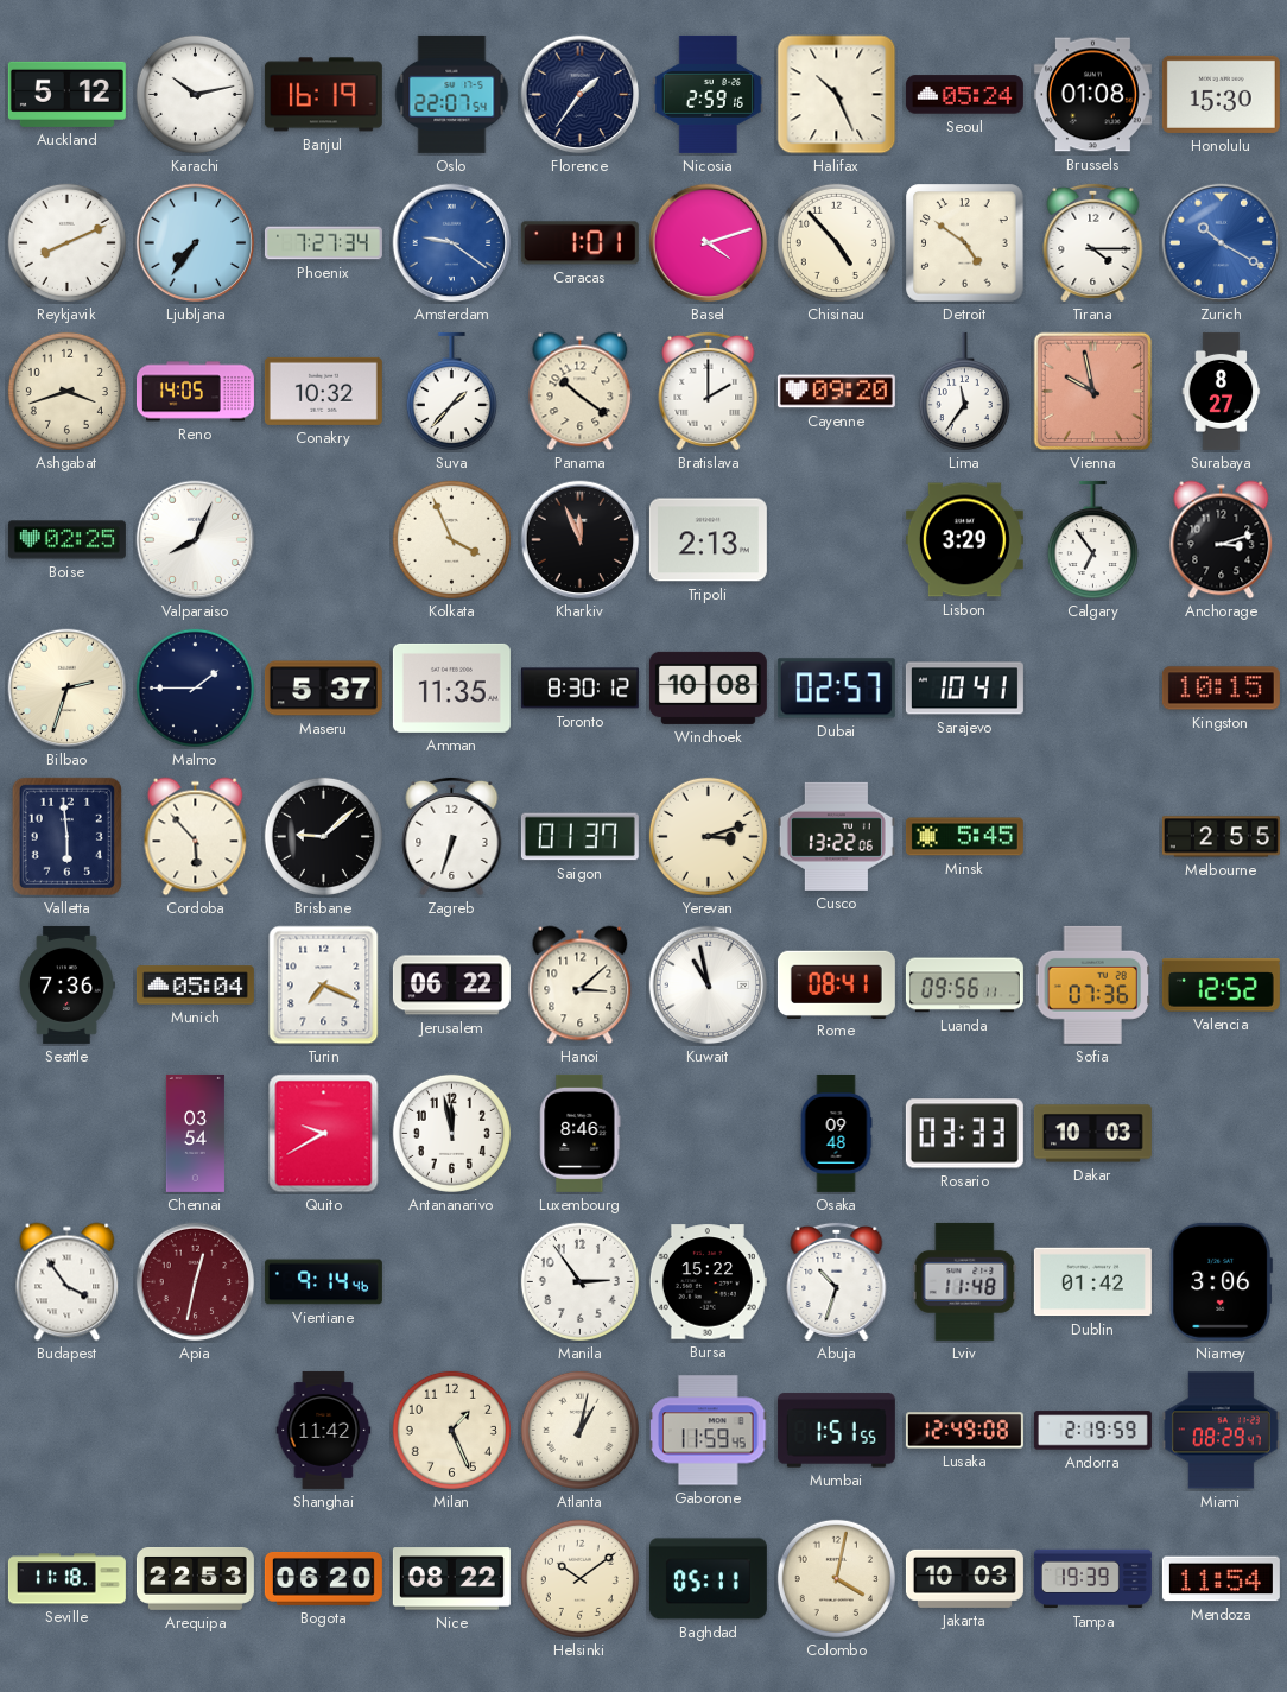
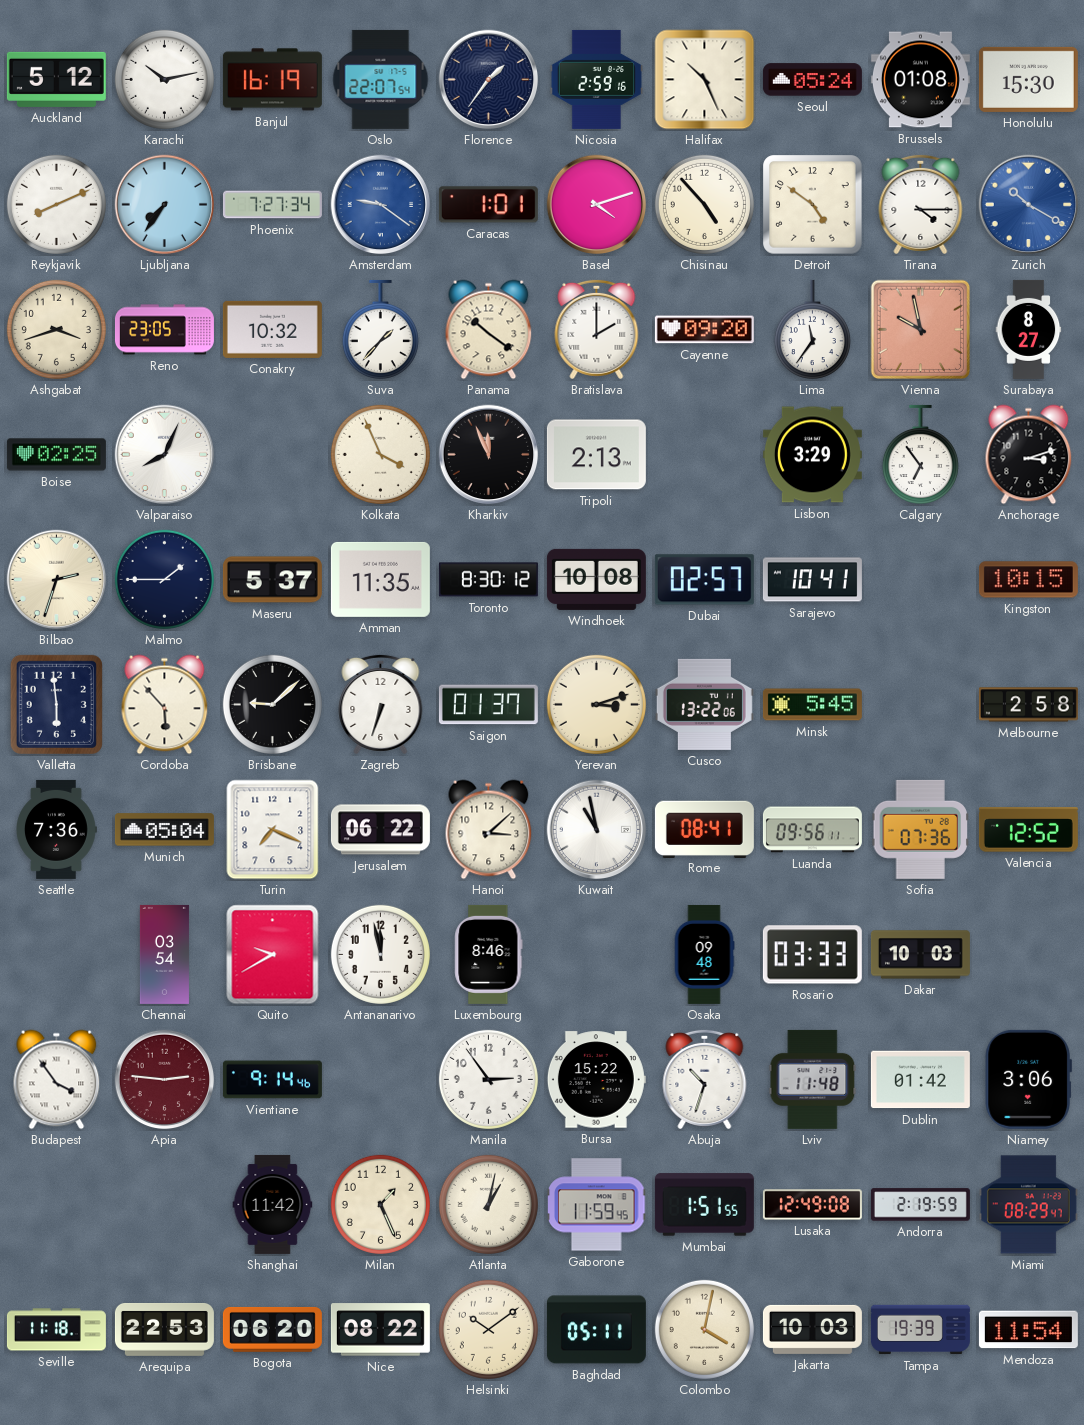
Reno: 14:05 -> 23:05
Melbourne: 2:55 -> 2:58
Apia: 12:32 -> 2:46
